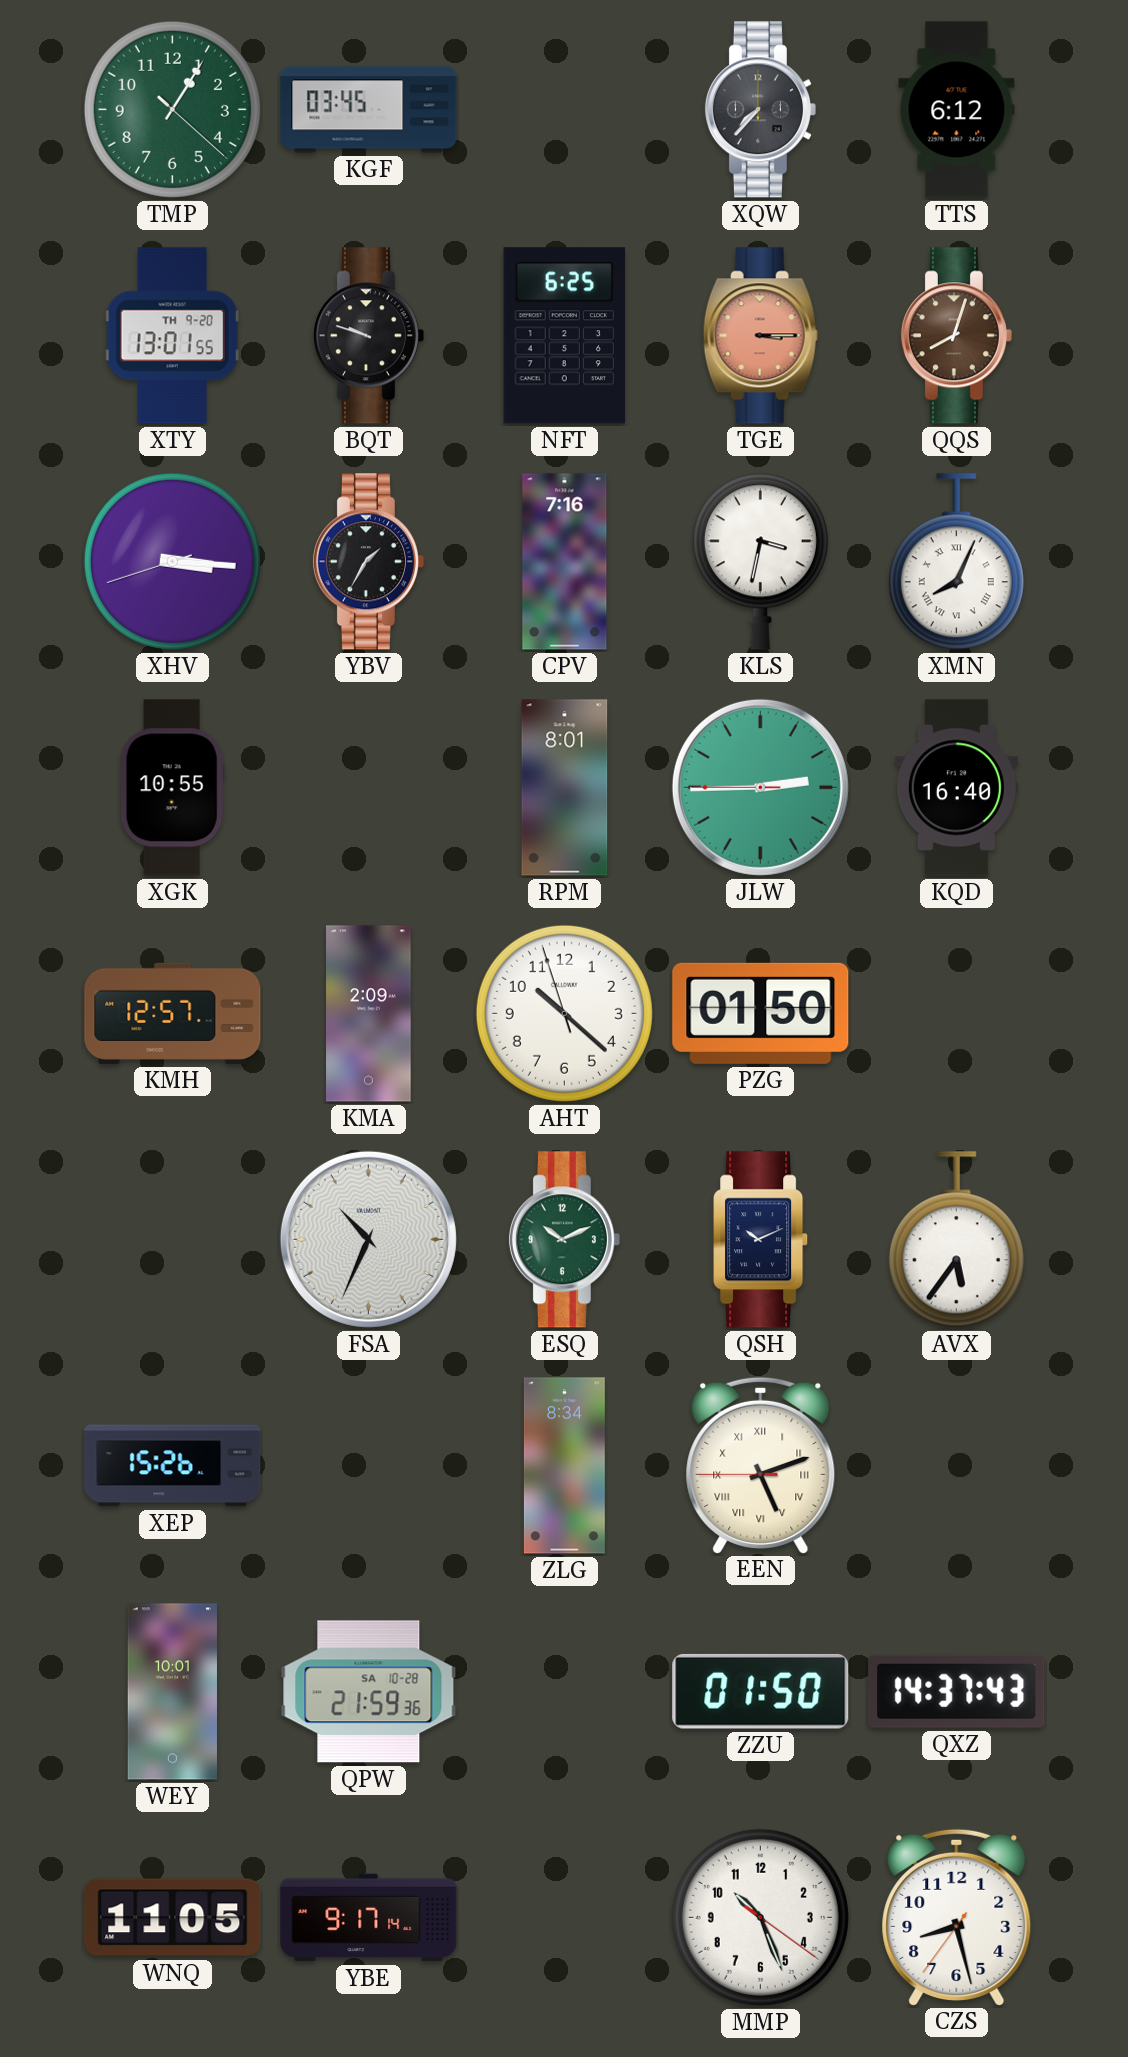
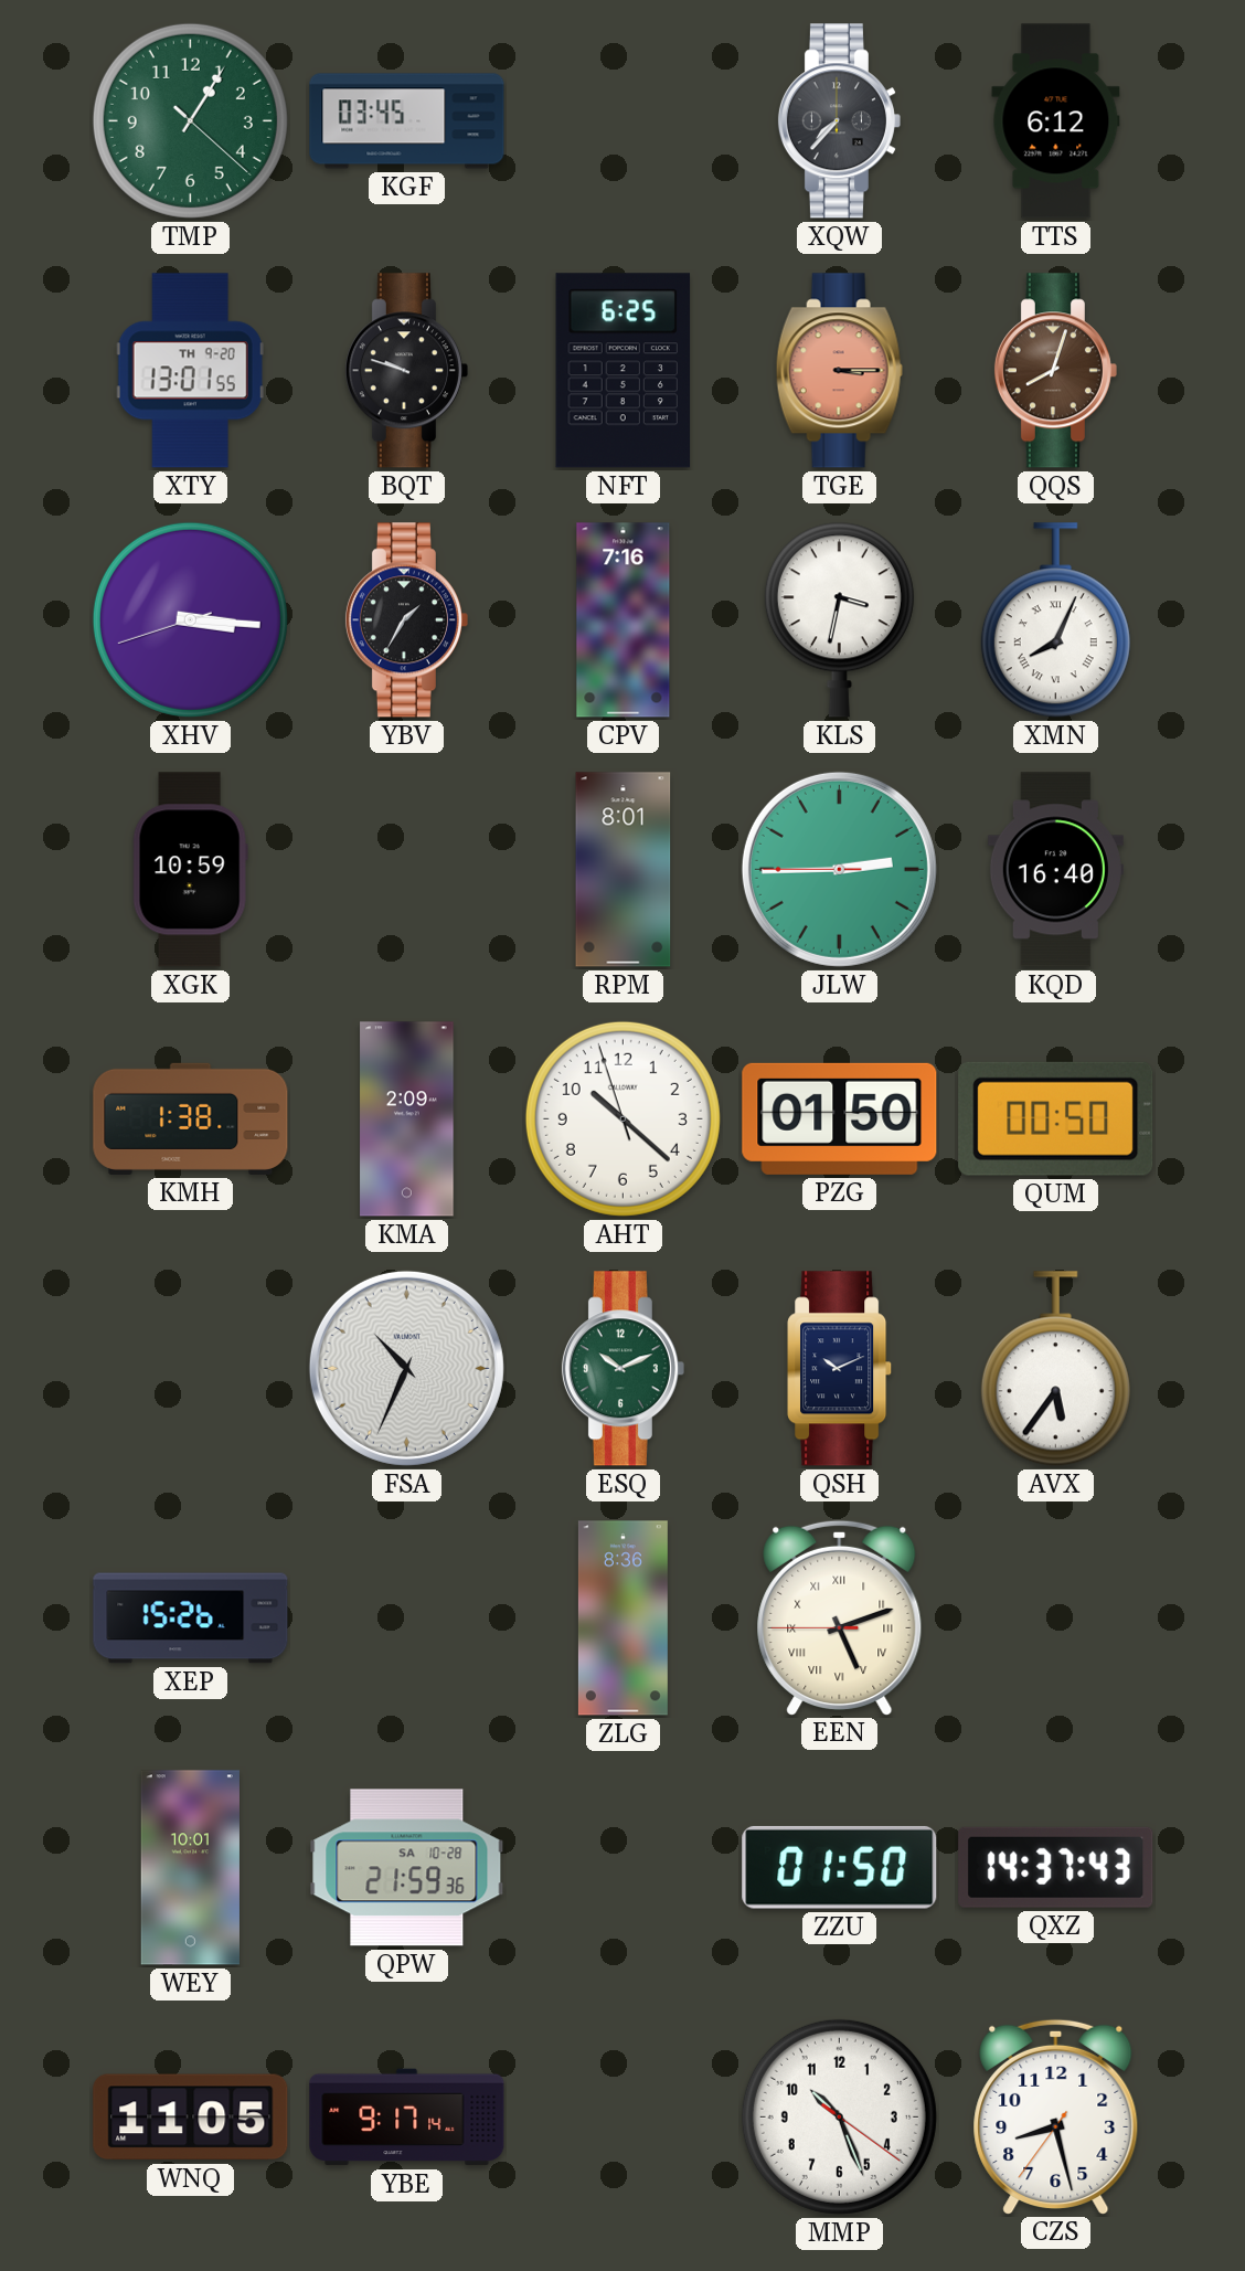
XGK: 10:55 -> 10:59
KMH: 12:57 -> 1:38
QUM: none -> 00:50
ZLG: 8:34 -> 8:36
